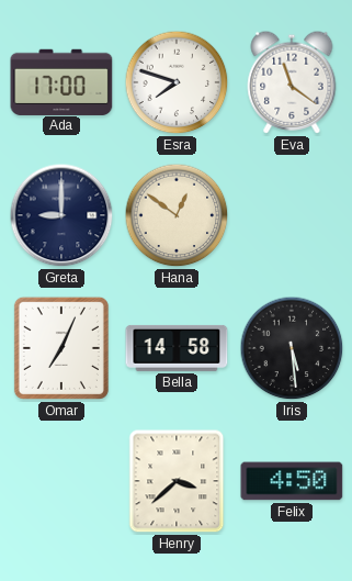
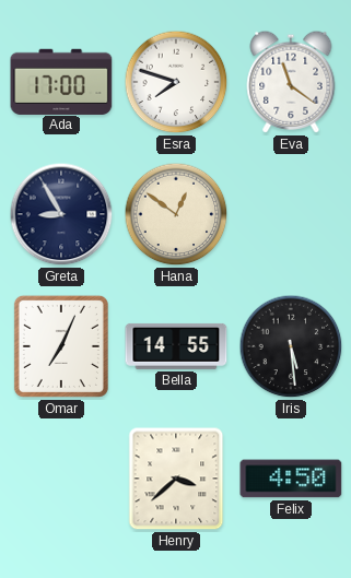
Greta: 9:00 -> 8:55
Bella: 14:58 -> 14:55
